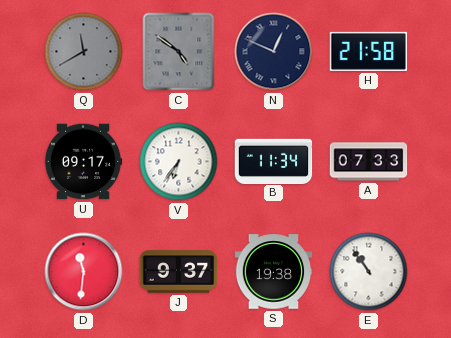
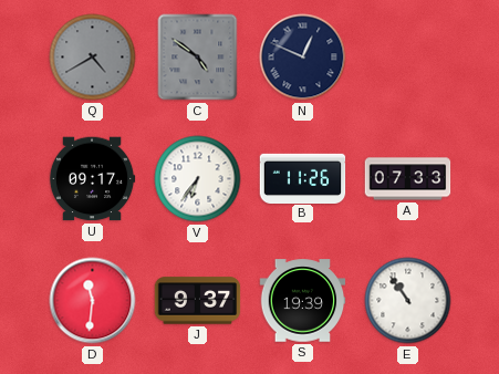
Q: 11:40 -> 4:40
H: 21:58 -> none
B: 11:34 -> 11:26
S: 19:38 -> 19:39
